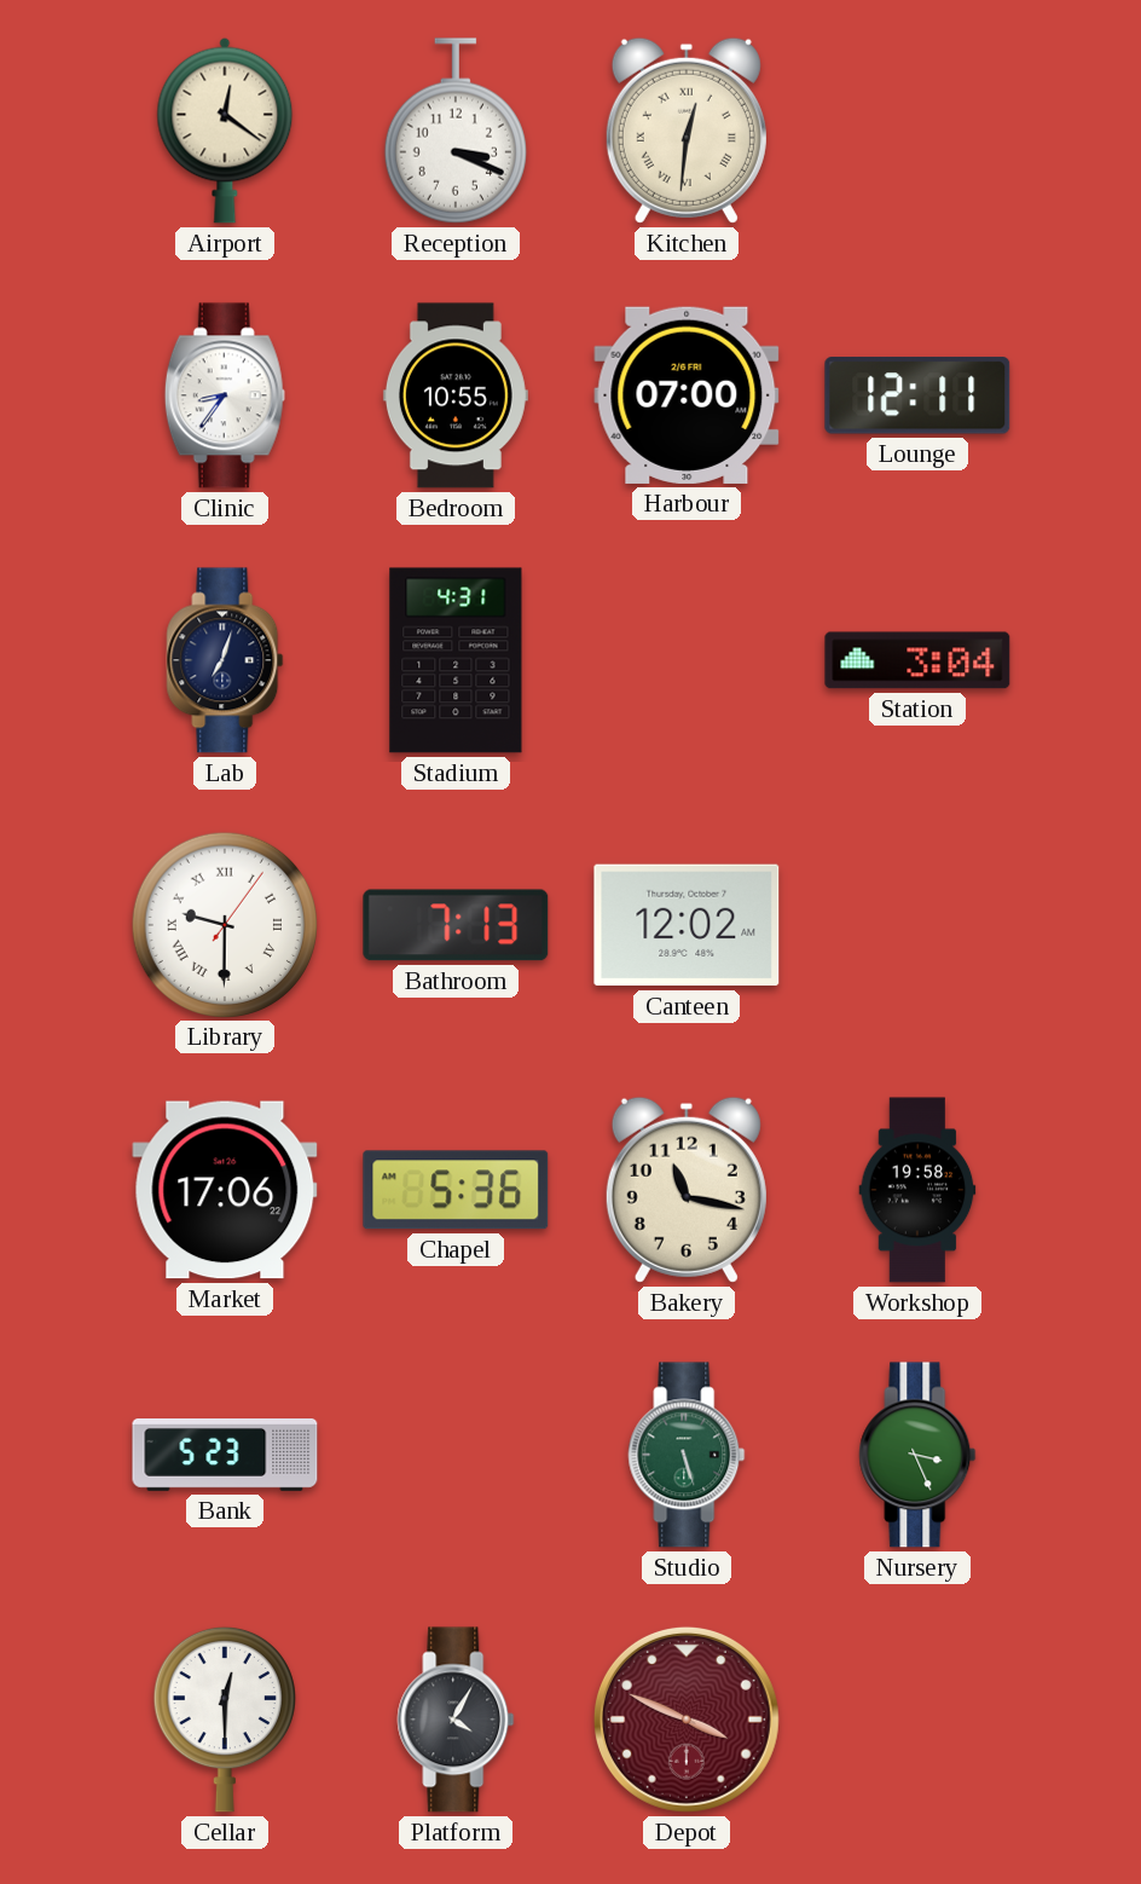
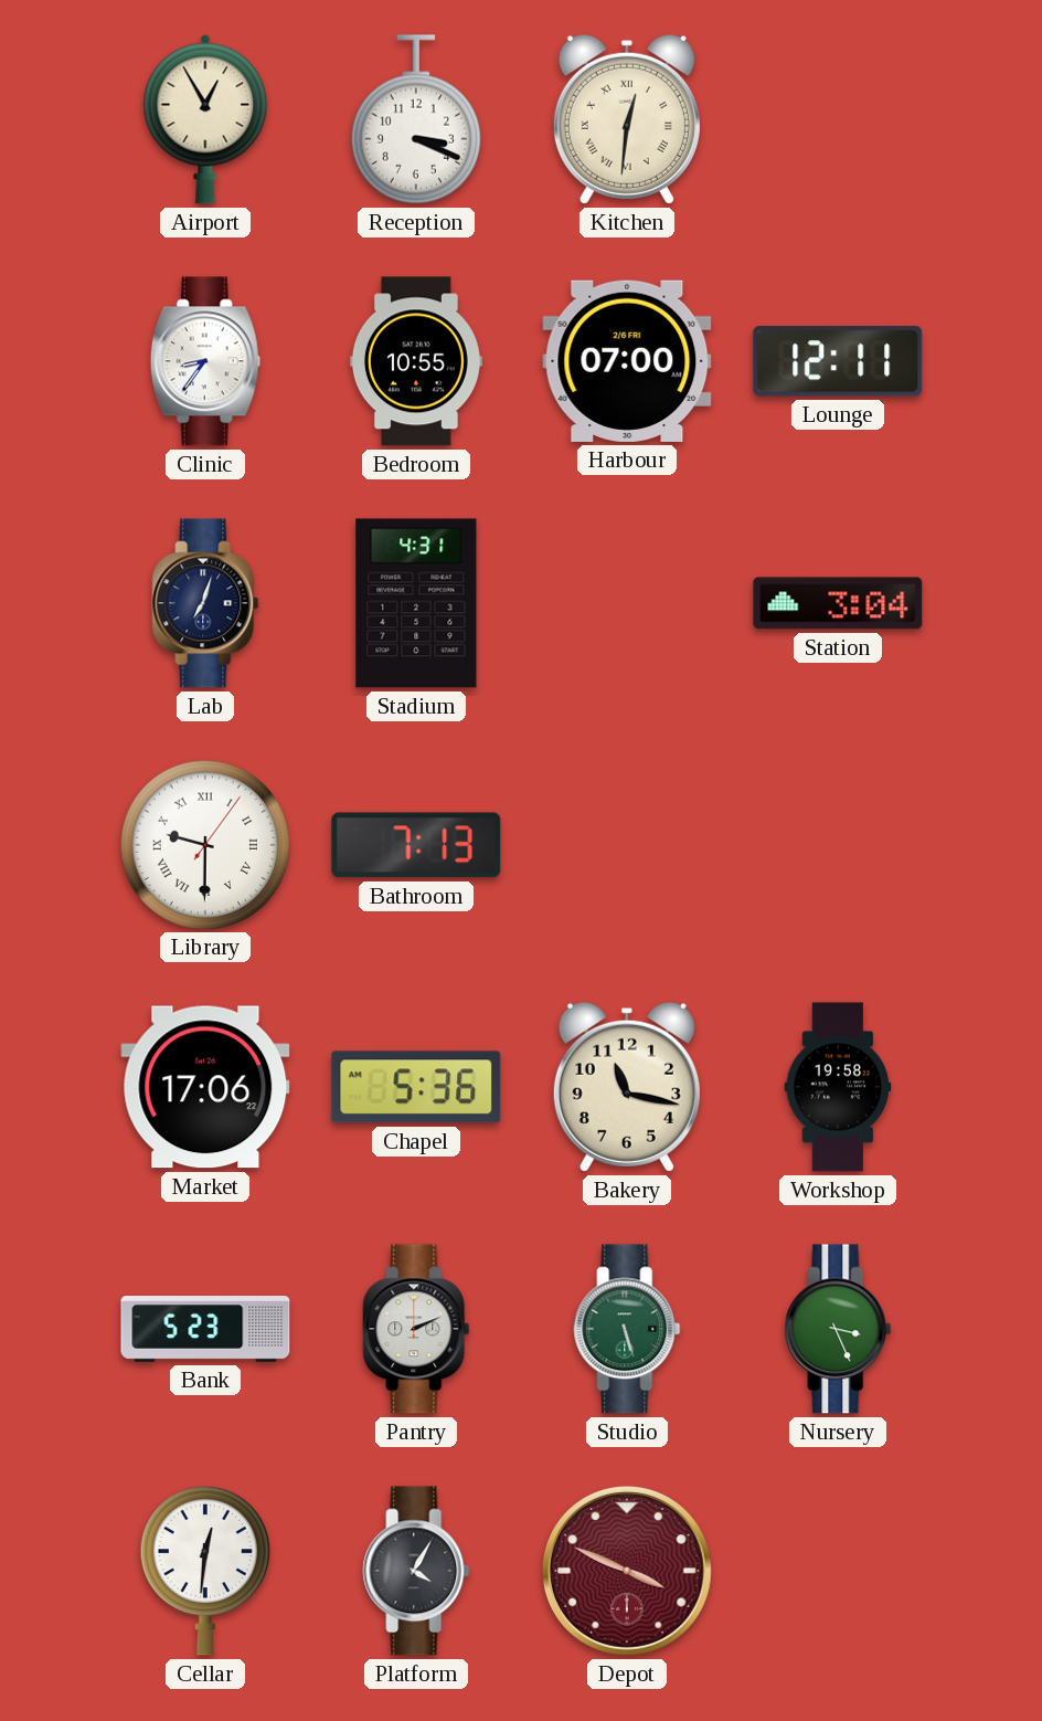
Airport: 12:21 -> 12:55
Canteen: 12:02 -> none
Pantry: none -> 2:11
Cellar: 12:30 -> 12:31
